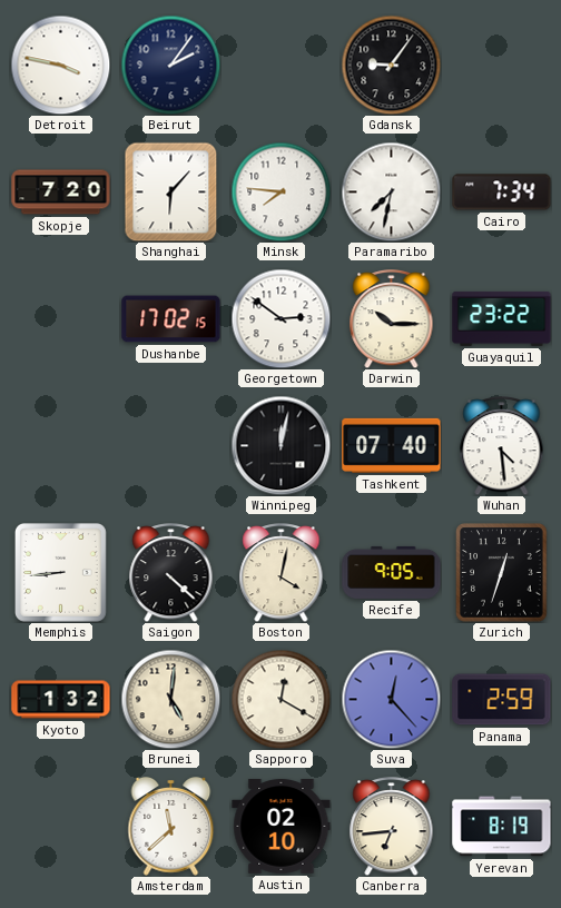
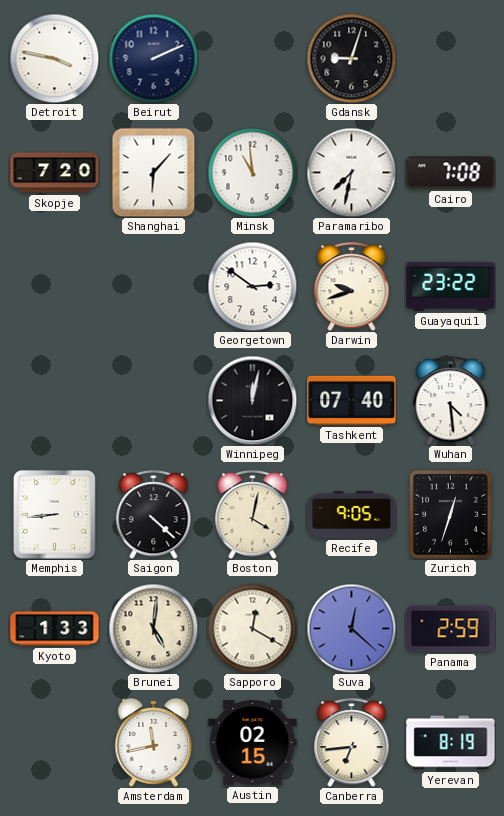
Beirut: 2:06 -> 2:11
Gdansk: 9:06 -> 9:03
Minsk: 7:46 -> 10:59
Cairo: 7:34 -> 7:08
Dushanbe: 17:02 -> none
Darwin: 10:15 -> 9:42
Kyoto: 1:32 -> 1:33
Suva: 12:23 -> 12:22
Amsterdam: 11:38 -> 11:43
Austin: 02:10 -> 02:15
